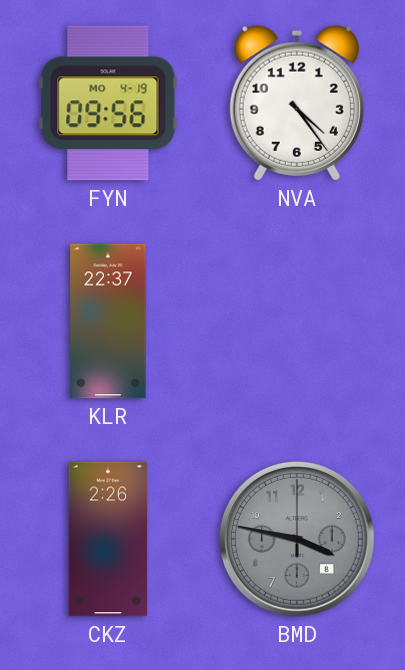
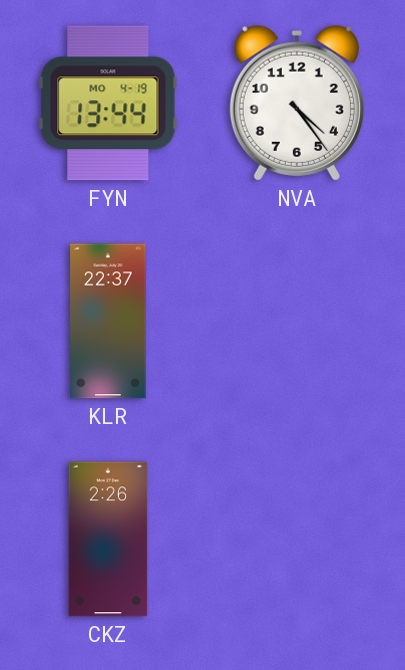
FYN: 09:56 -> 13:44
BMD: 3:47 -> none
